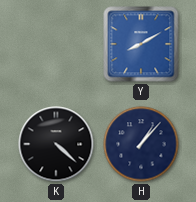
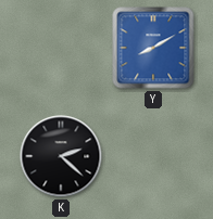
K: 4:22 -> 2:22
H: 1:07 -> none
